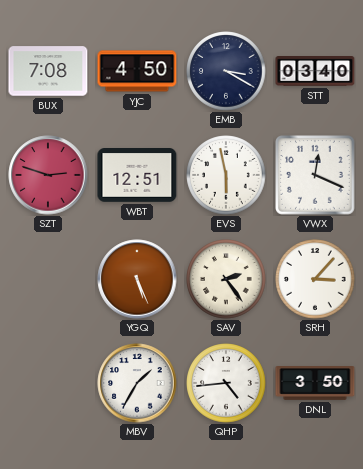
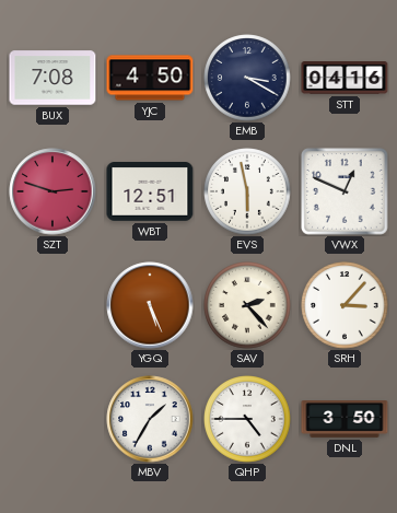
STT: 03:40 -> 04:16
VWX: 12:19 -> 12:49
SAV: 2:24 -> 2:23
QHP: 4:44 -> 4:45
